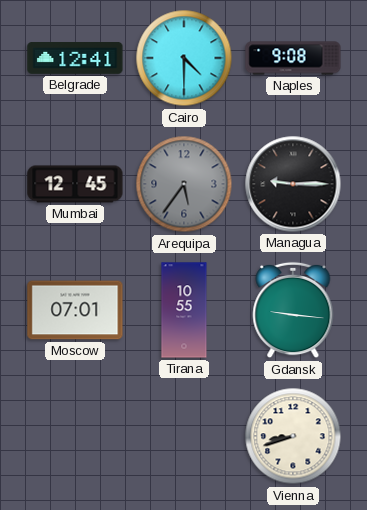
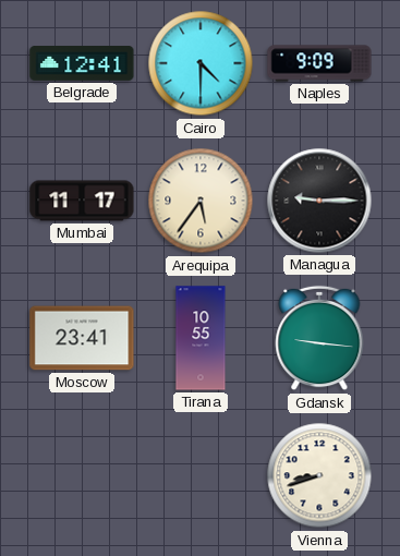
Naples: 9:08 -> 9:09
Mumbai: 12:45 -> 11:17
Arequipa dial: grey -> cream
Moscow: 07:01 -> 23:41
